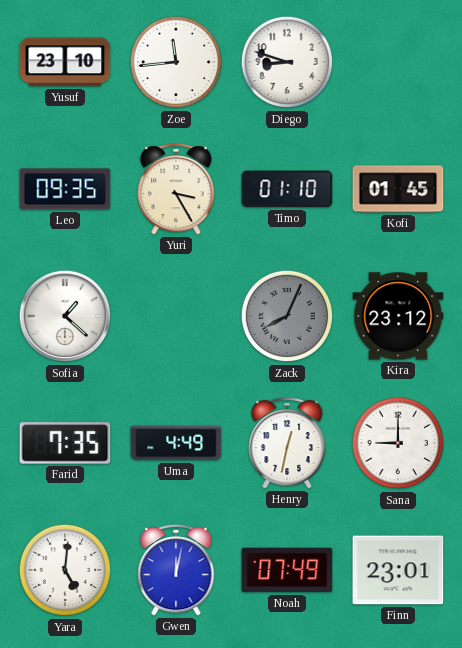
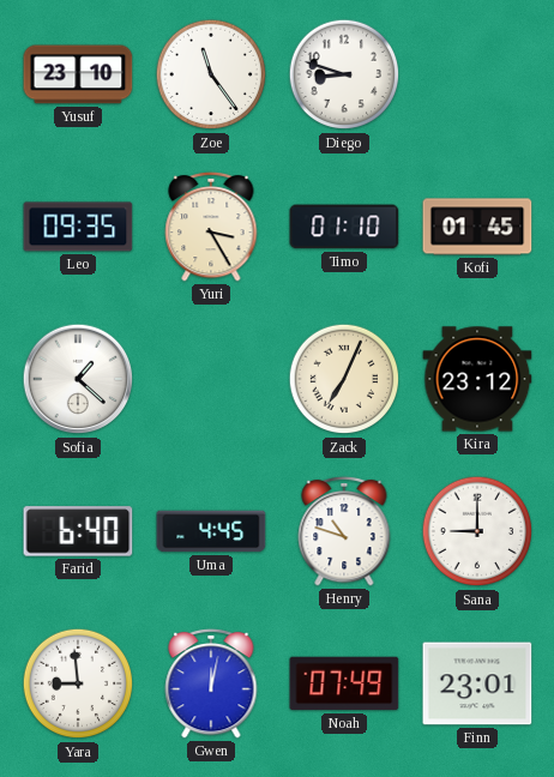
Zoe: 11:44 -> 11:24
Zack: 8:04 -> 7:04
Zack dial: grey -> cream
Farid: 7:35 -> 6:40
Uma: 4:49 -> 4:45
Henry: 12:32 -> 10:48
Yara: 5:01 -> 8:59
